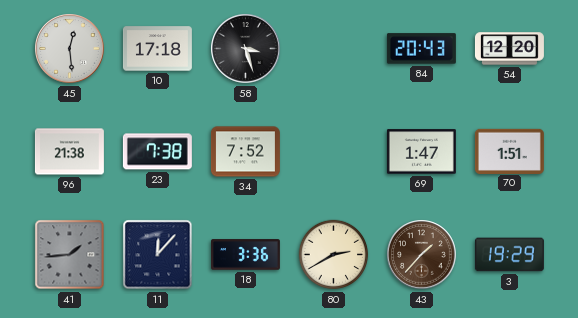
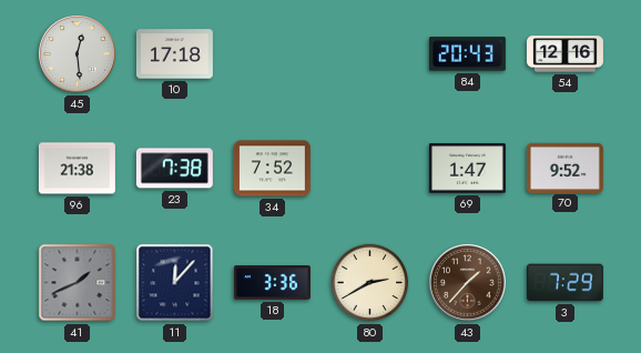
58: 3:27 -> none
54: 12:20 -> 12:16
70: 1:51 -> 9:52
41: 1:44 -> 1:41
3: 19:29 -> 7:29
